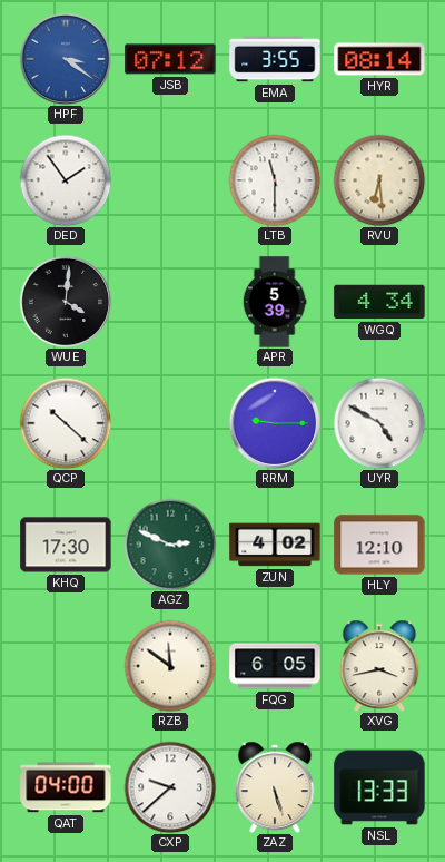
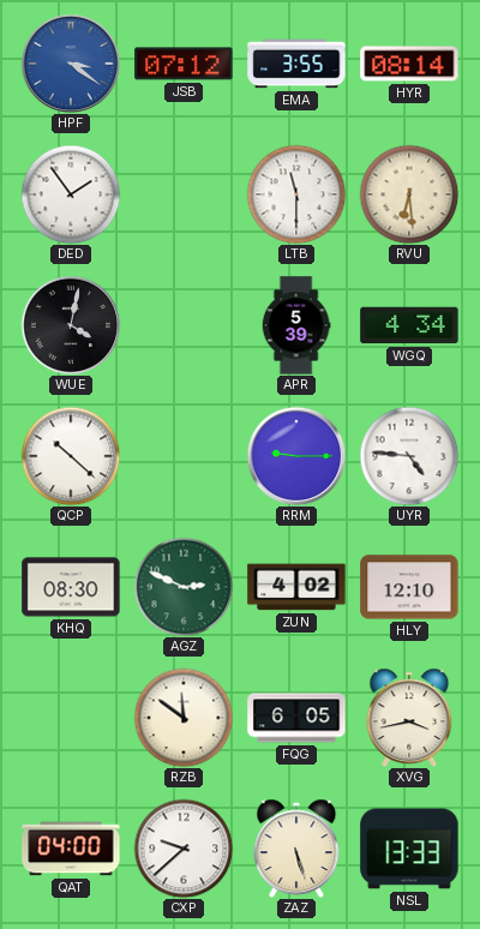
WUE: 4:01 -> 4:02
UYR: 4:50 -> 4:46
KHQ: 17:30 -> 08:30
